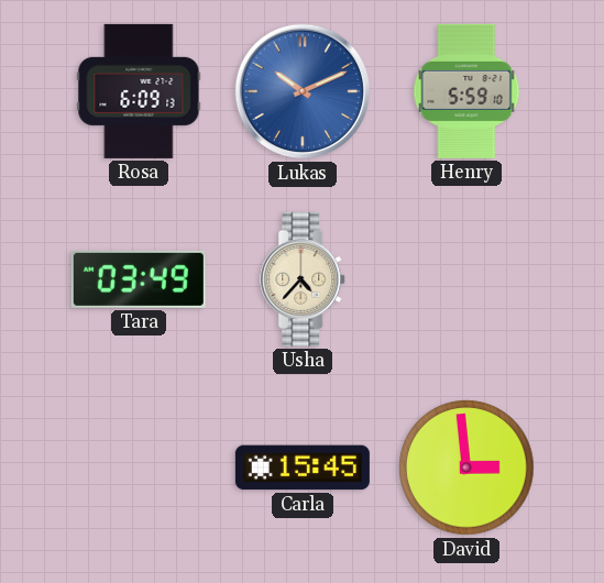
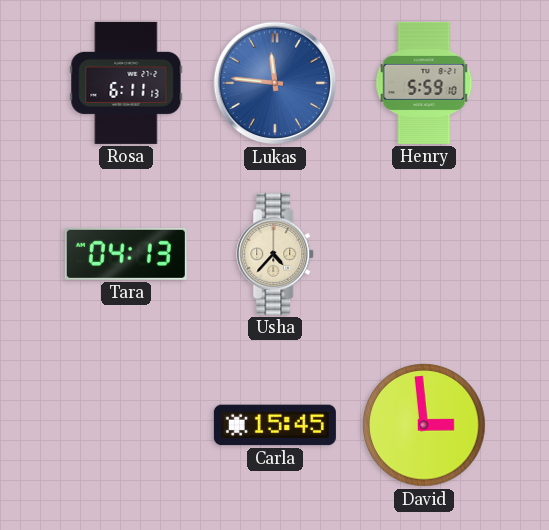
Rosa: 6:09 -> 6:11
Lukas: 10:11 -> 11:46
Tara: 03:49 -> 04:13
